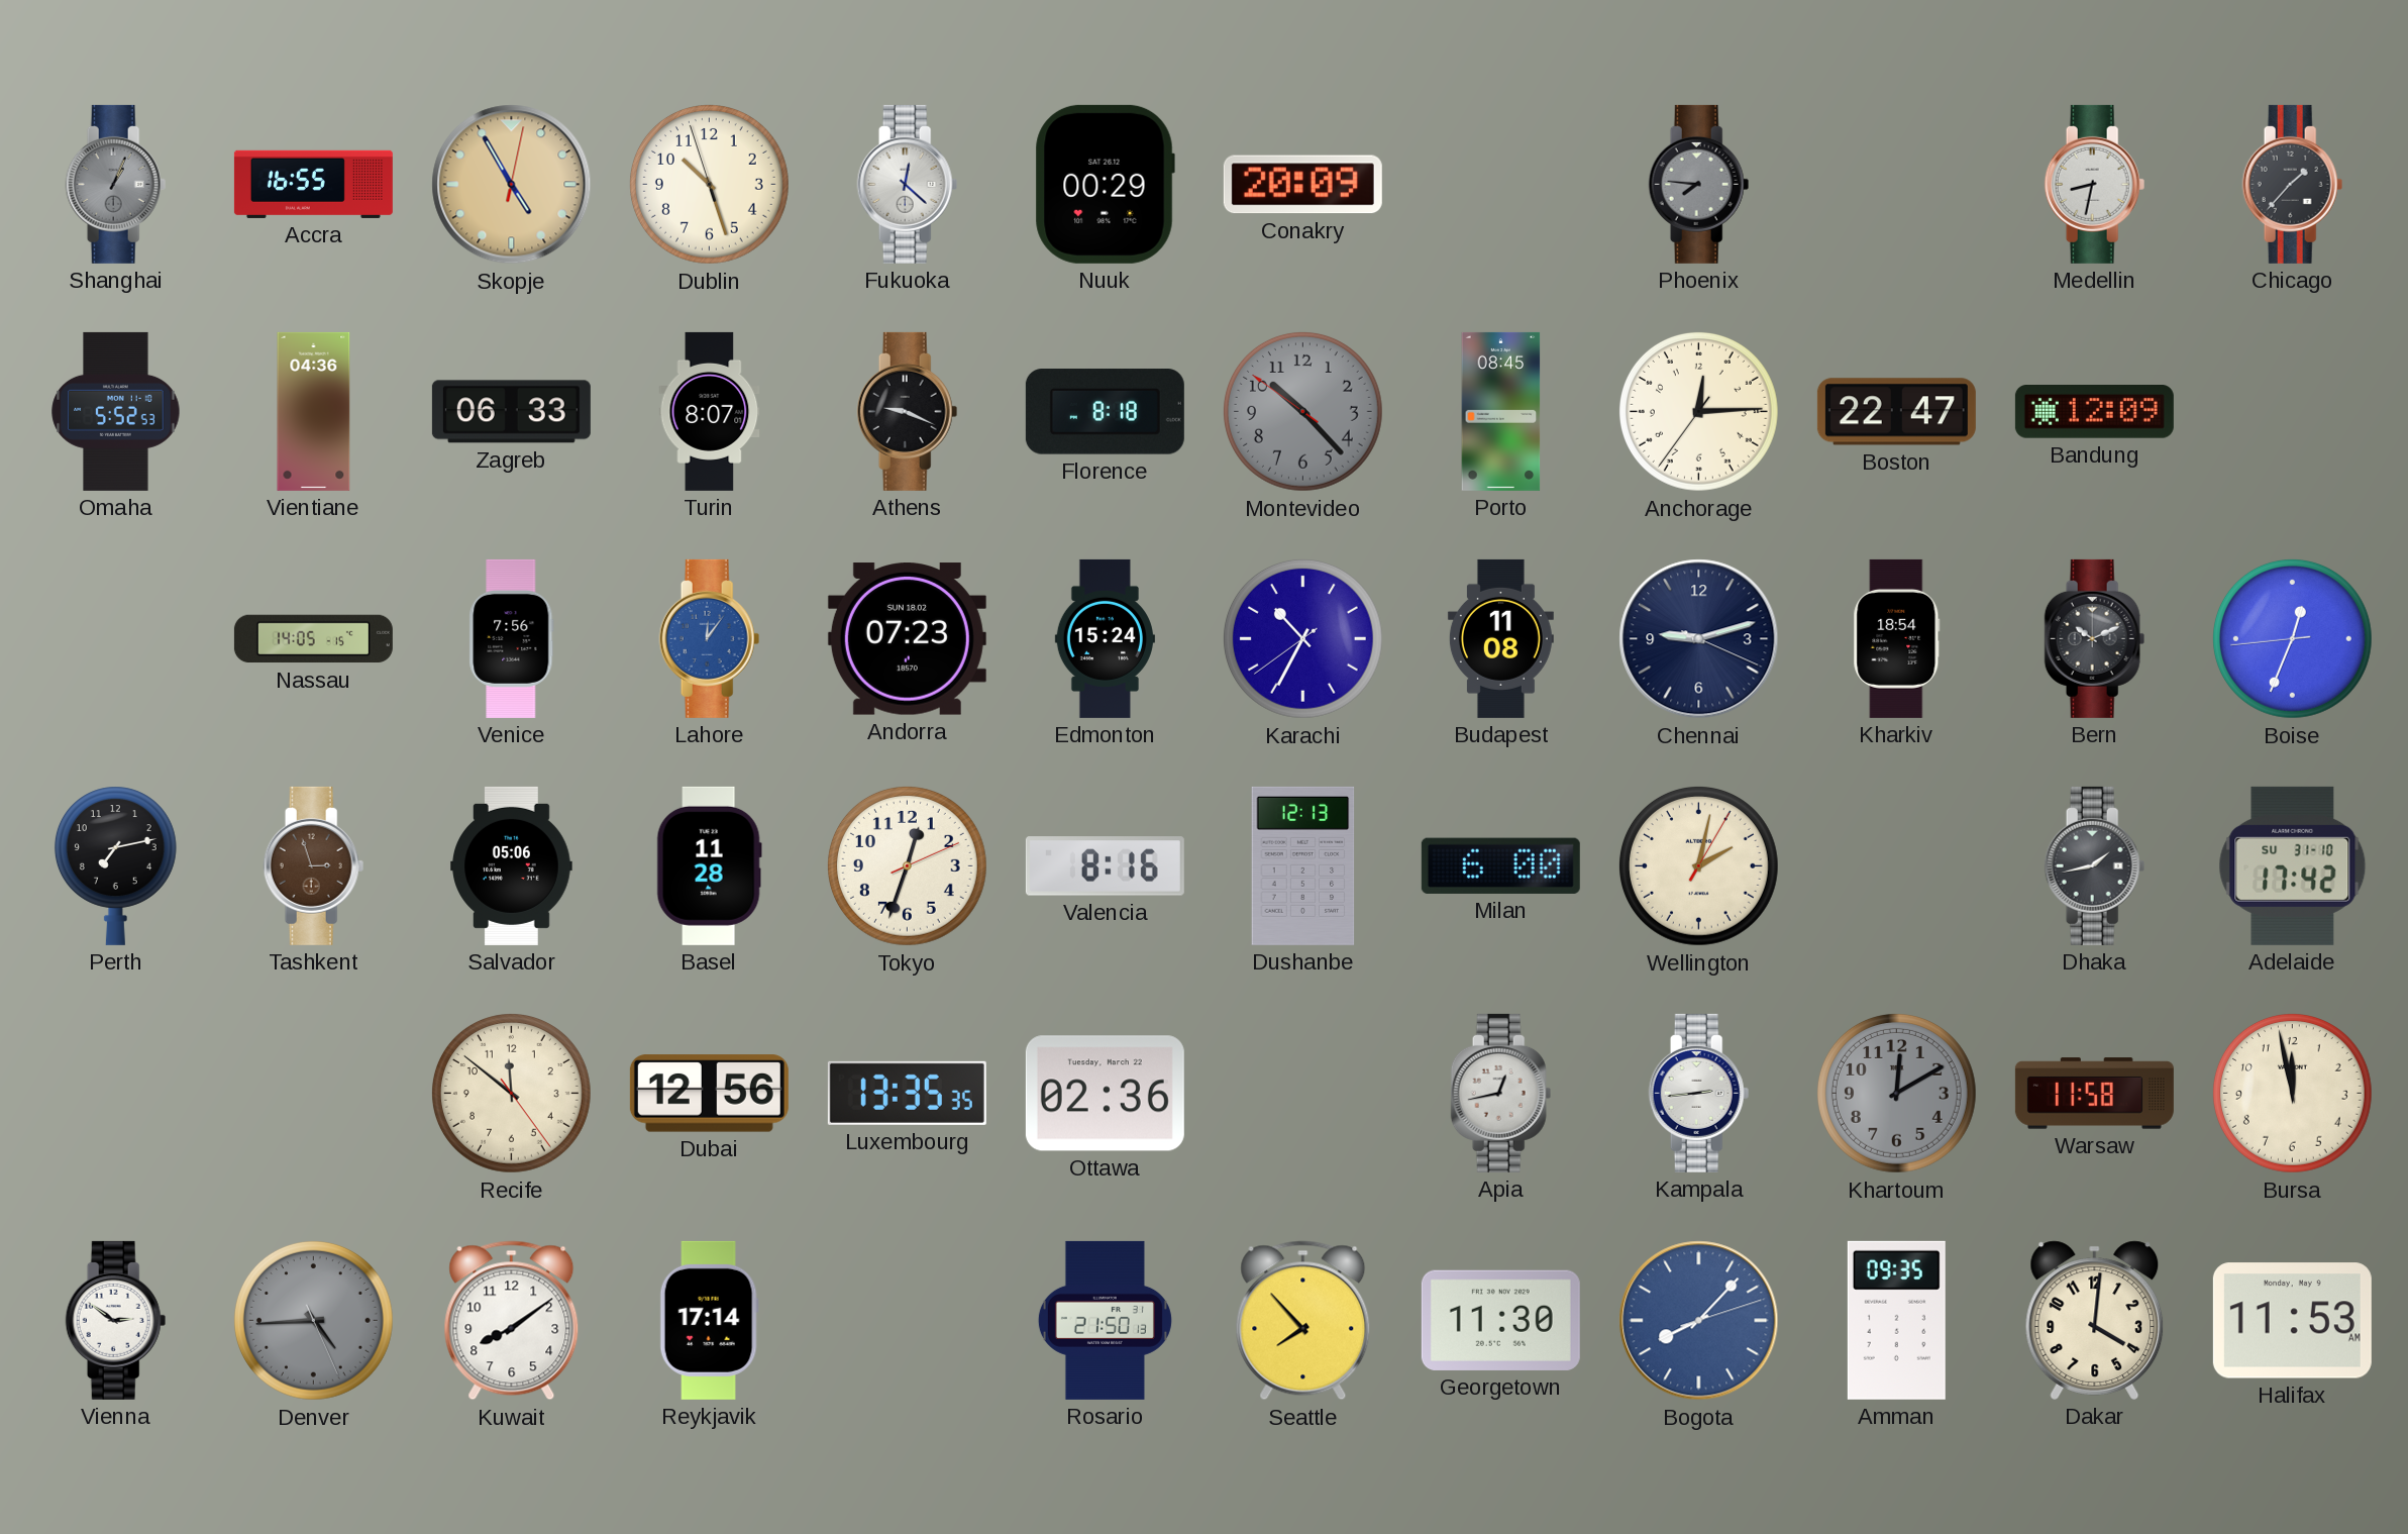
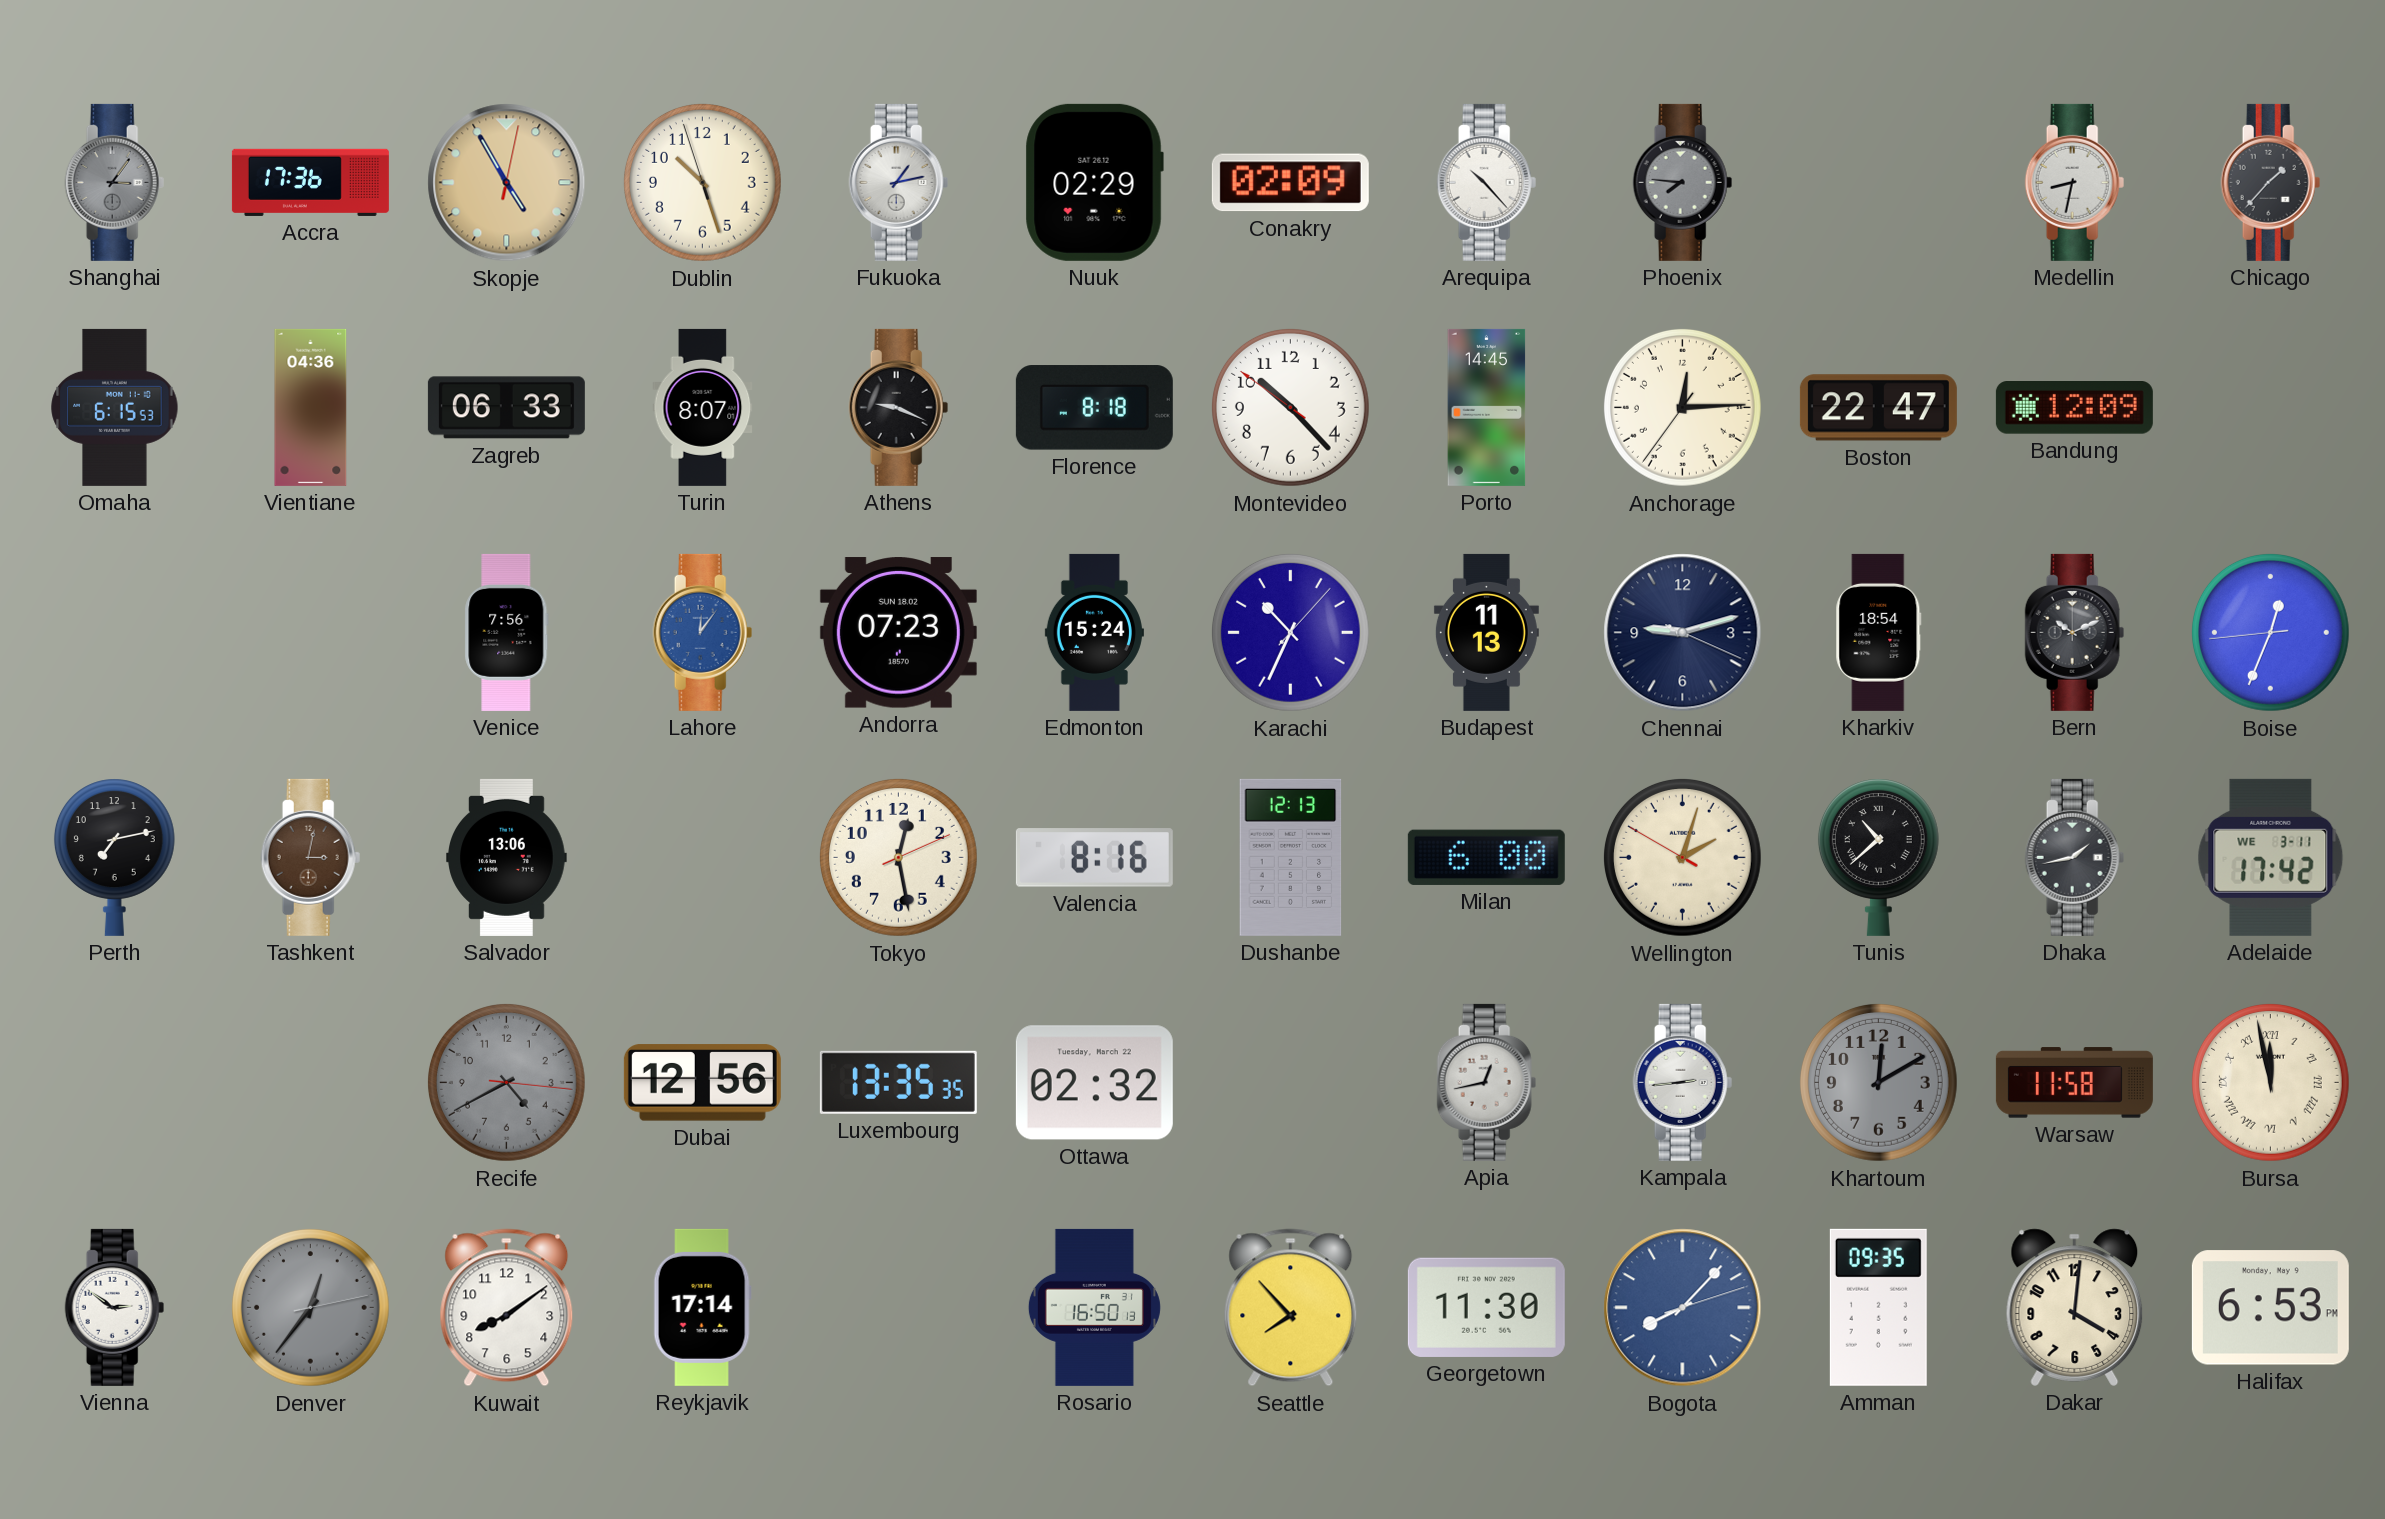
Shanghai: 1:04 -> 3:06
Accra: 16:55 -> 17:36
Fukuoka: 12:22 -> 1:13
Nuuk: 00:29 -> 02:29
Conakry: 20:09 -> 02:09
Arequipa: none -> 10:23
Omaha: 5:52 -> 6:15
Montevideo dial: grey -> white
Porto: 08:45 -> 14:45
Nassau: 14:05 -> none
Karachi: 10:34:39 -> 10:34:07
Budapest: 11:08 -> 11:13
Tashkent: 2:57 -> 3:02
Salvador: 05:06 -> 13:06
Basel: 11:28 -> none
Tokyo: 12:33 -> 12:28
Wellington: 2:02:05 -> 2:02:50
Tunis: none -> 10:38
Adelaide date: SU 31-10 -> WE 3-11
Recife: 11:51 -> 4:40
Recife dial: cream -> grey
Ottawa: 02:36 -> 02:32
Bursa numerals: Arabic -> Roman
Denver: 4:44 -> 12:36
Rosario: 21:50 -> 16:50
Halifax: 11:53 -> 6:53
